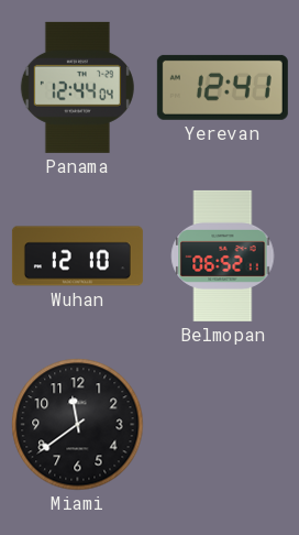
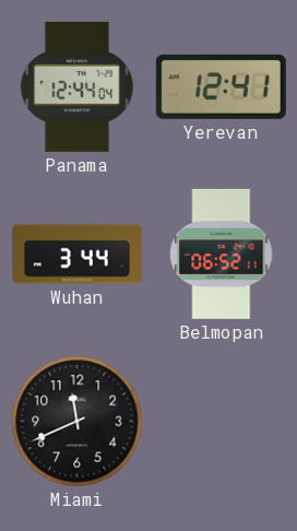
Wuhan: 12:10 -> 3:44
Miami: 11:39 -> 11:41
